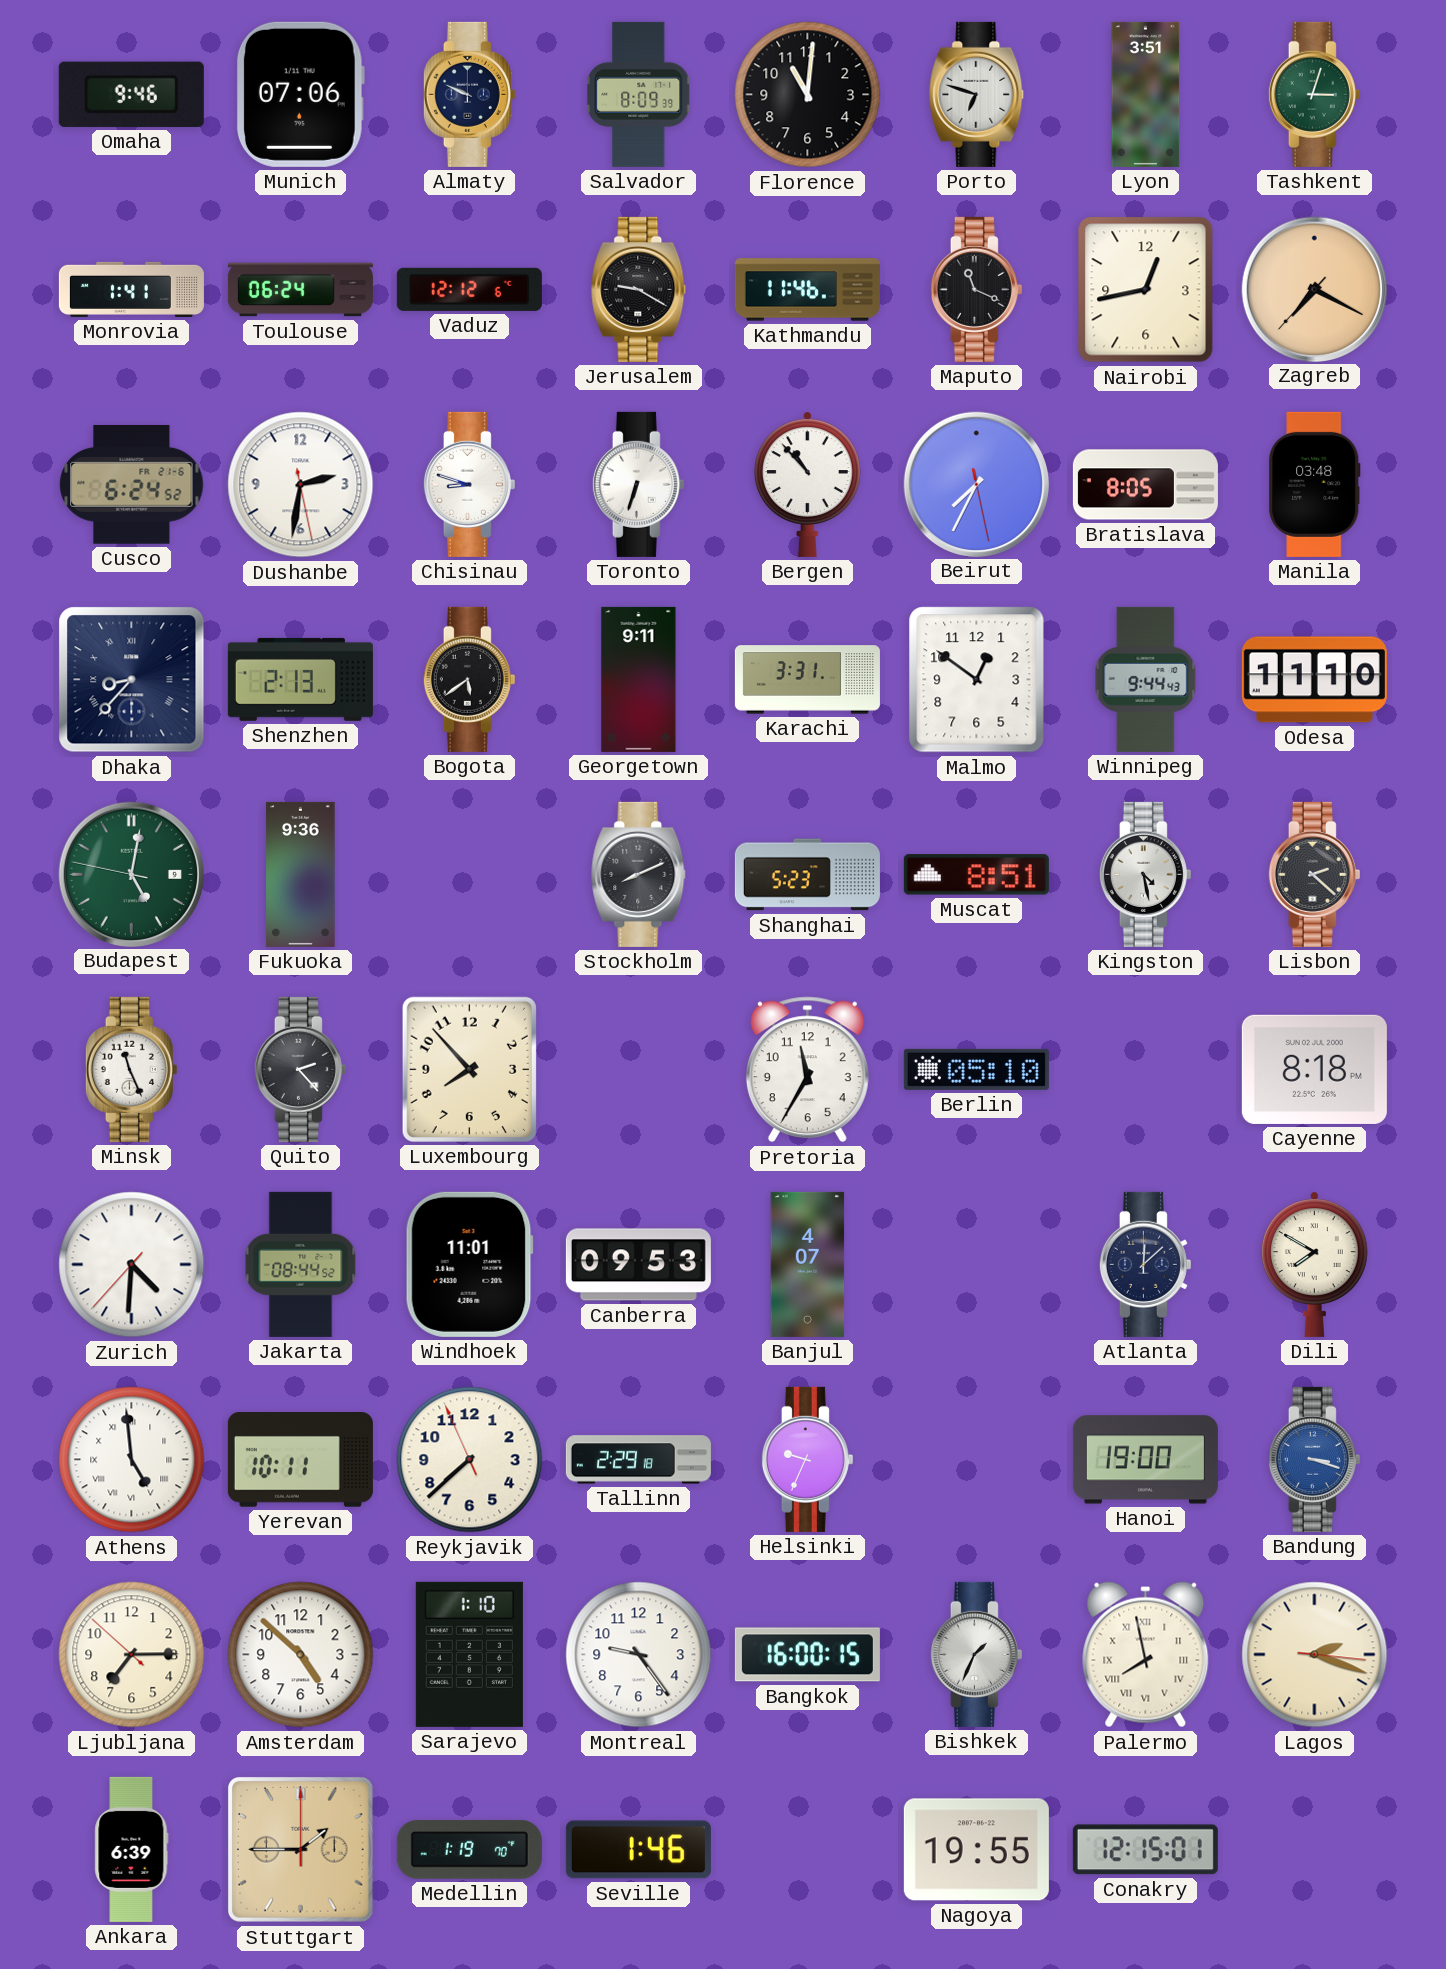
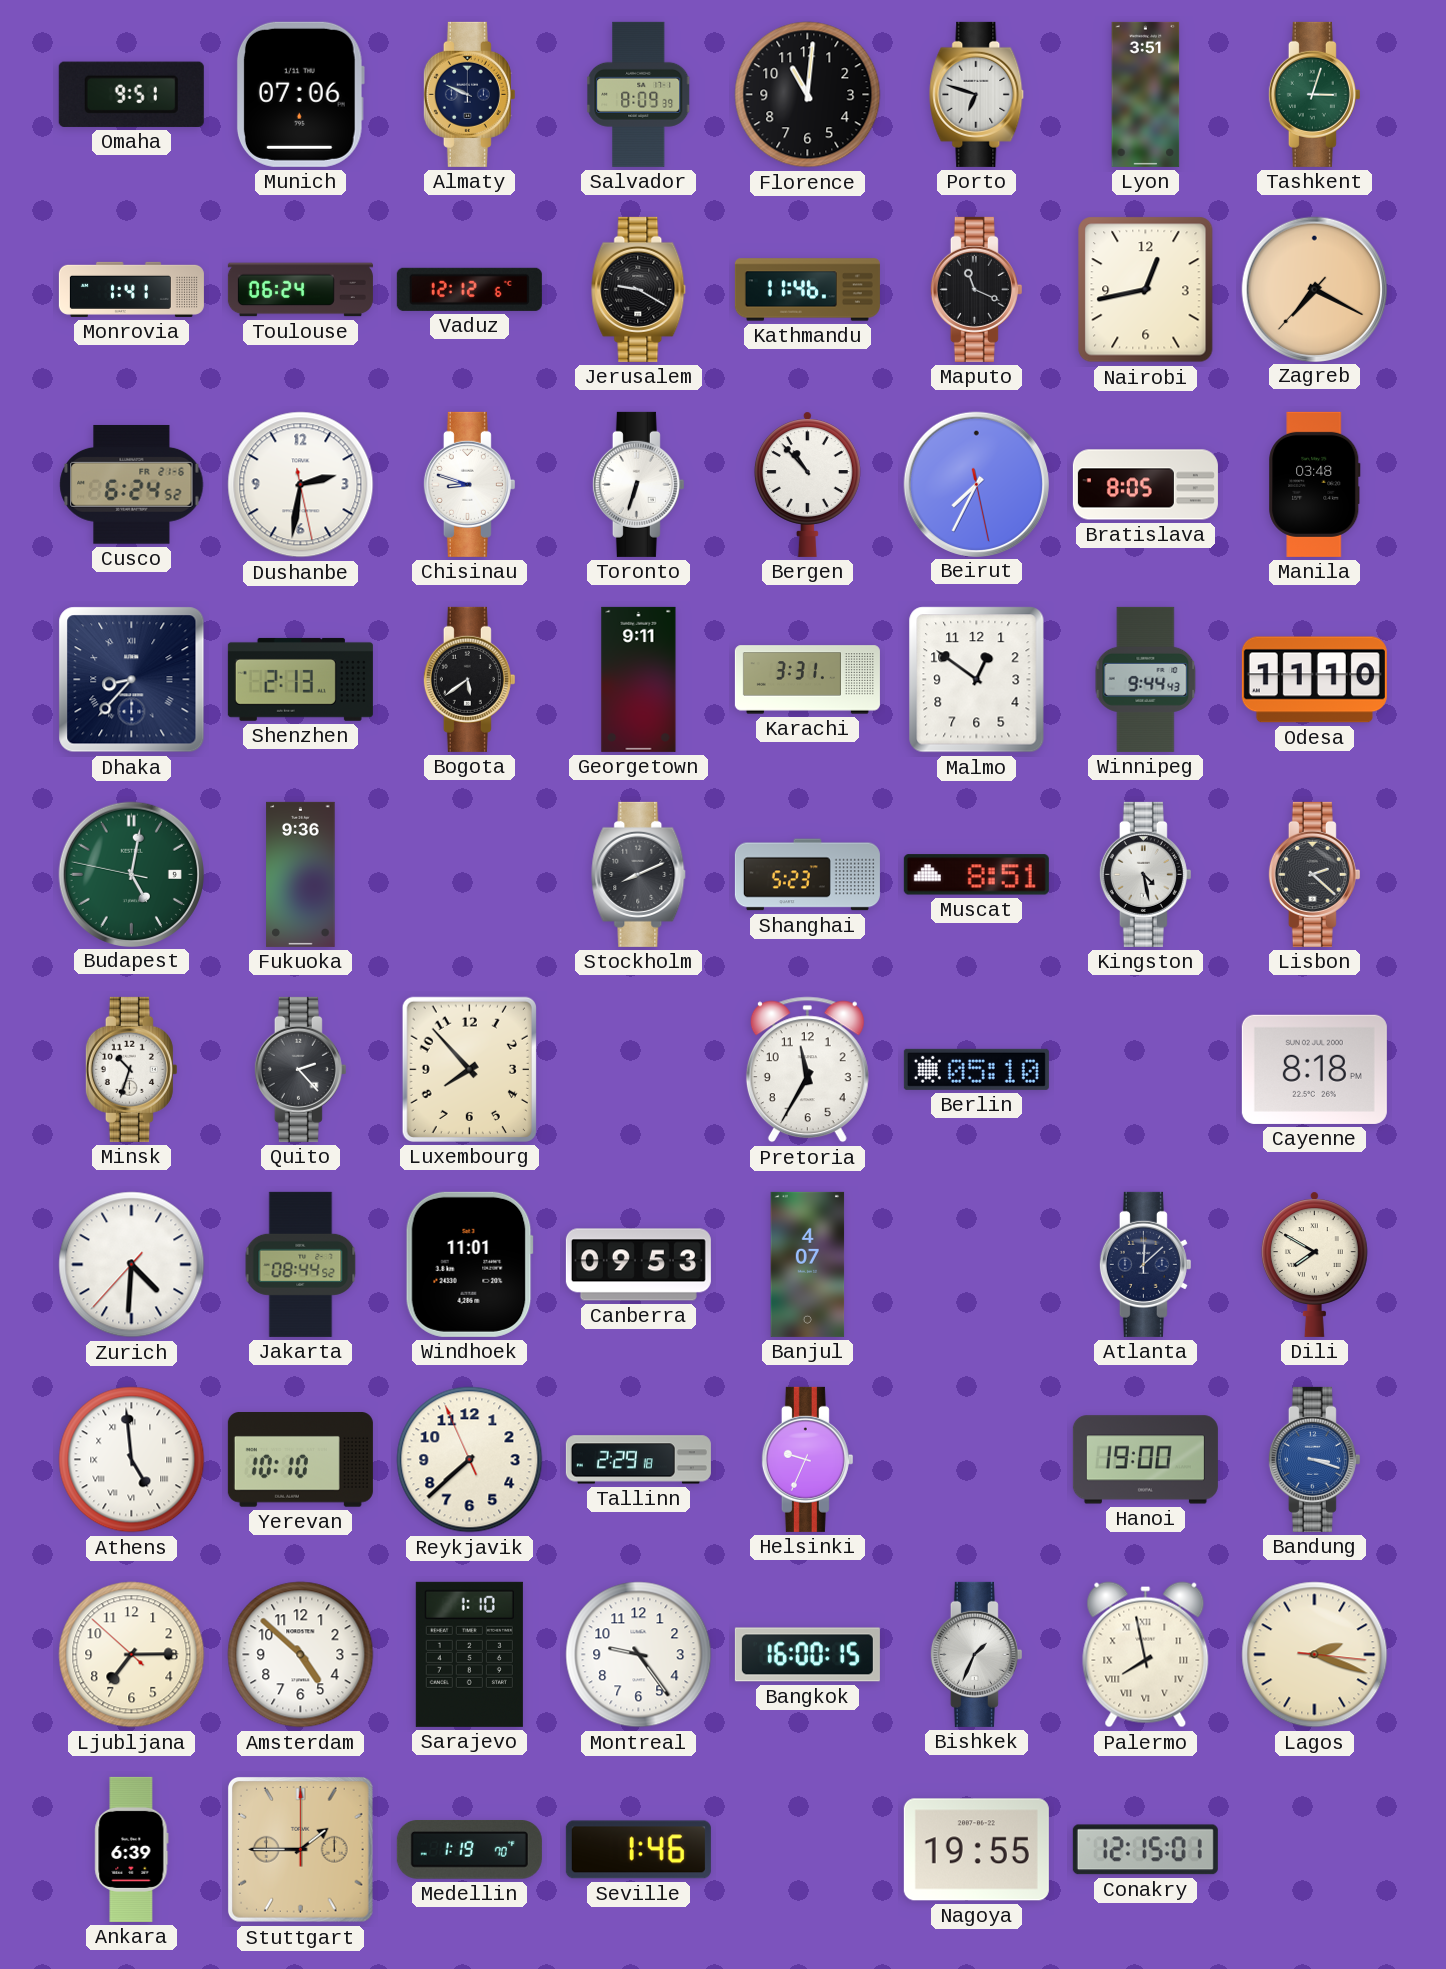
Omaha: 9:46 -> 9:51
Minsk: 11:26 -> 10:33
Yerevan: 10:11 -> 10:10
